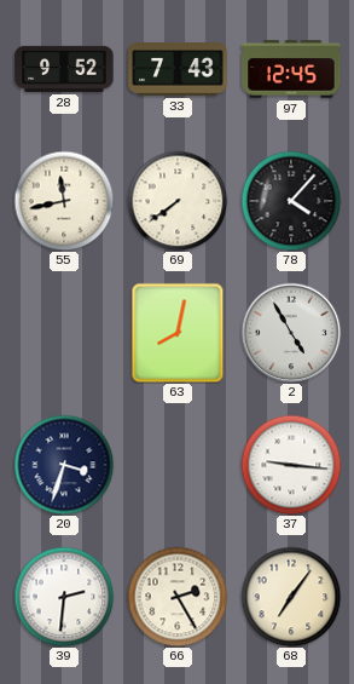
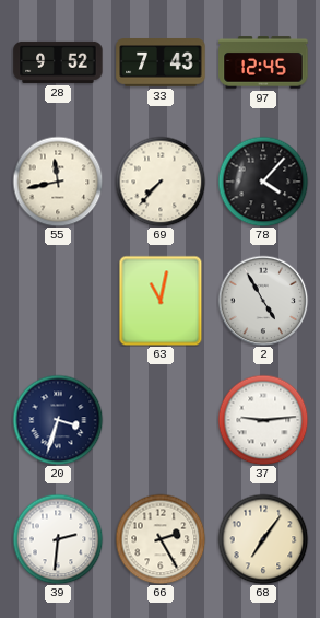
69: 7:39 -> 7:37
63: 8:02 -> 11:02
37: 9:16 -> 9:14
